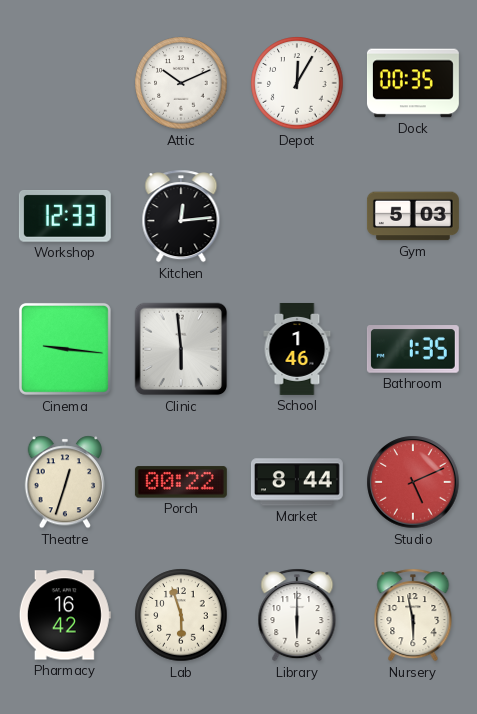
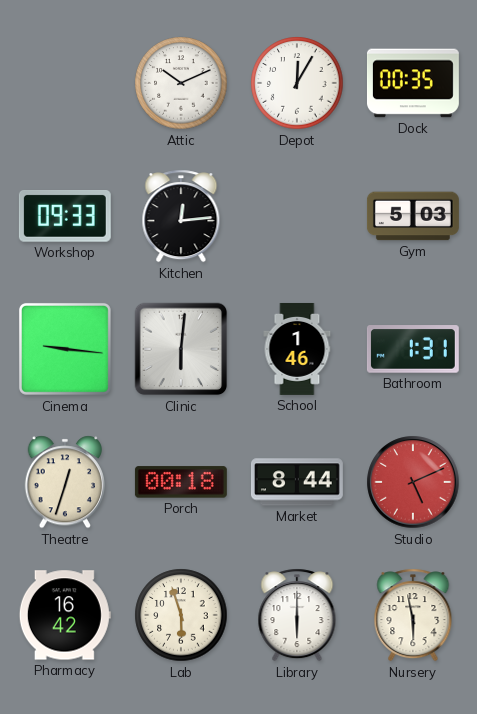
Workshop: 12:33 -> 09:33
Clinic: 5:59 -> 6:01
Bathroom: 1:35 -> 1:31
Porch: 00:22 -> 00:18
